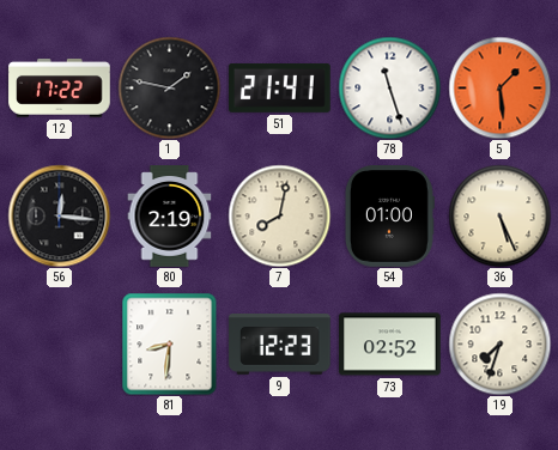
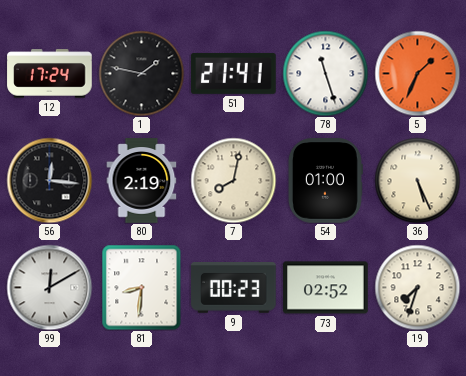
12: 17:22 -> 17:24
5: 1:29 -> 1:34
99: none -> 12:10
9: 12:23 -> 00:23
